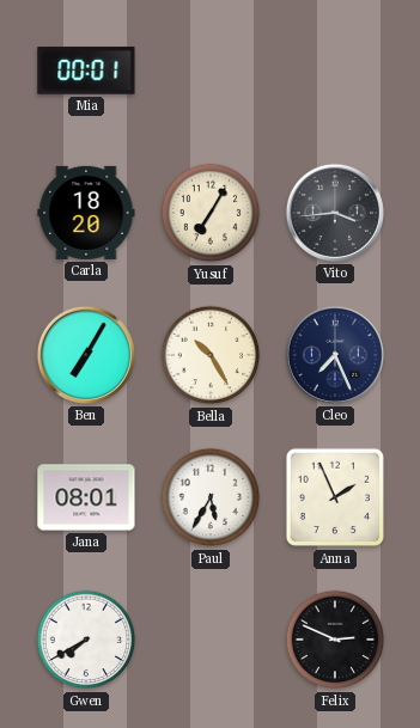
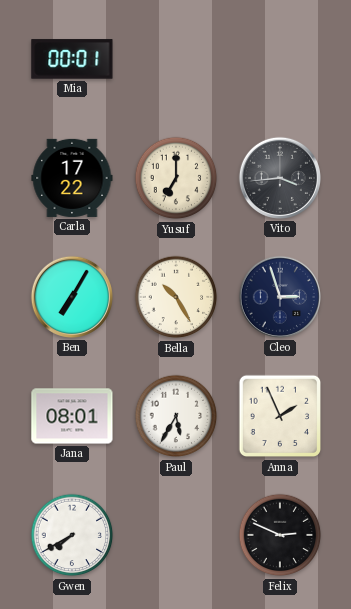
Carla: 18:20 -> 17:22
Yusuf: 7:05 -> 7:00
Cleo: 7:26 -> 2:57
